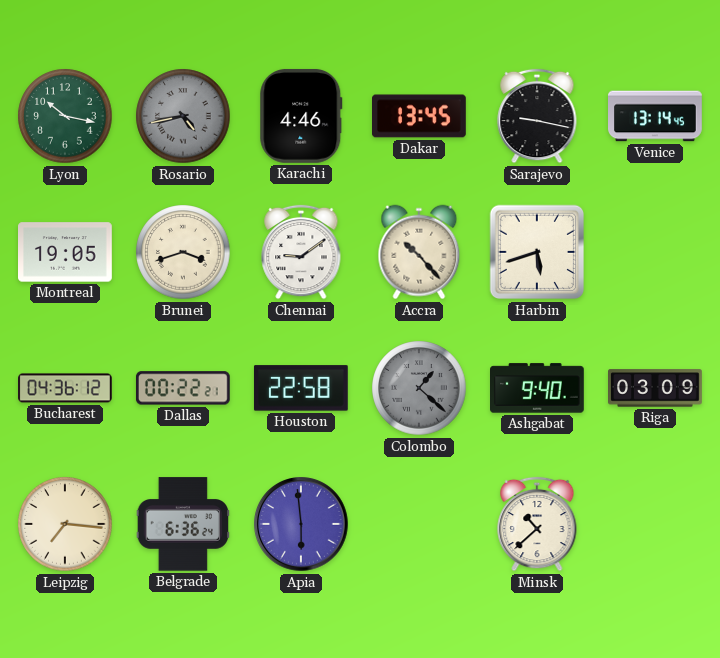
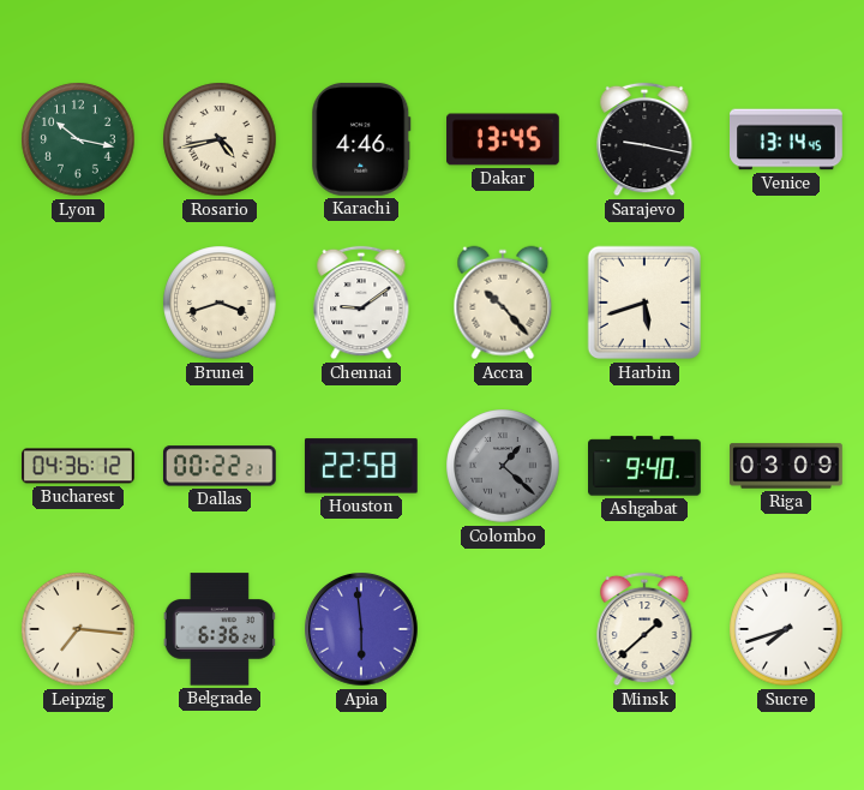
Rosario dial: grey -> cream
Montreal: 19:05 -> none
Minsk: 10:38 -> 1:38
Sucre: none -> 7:42
